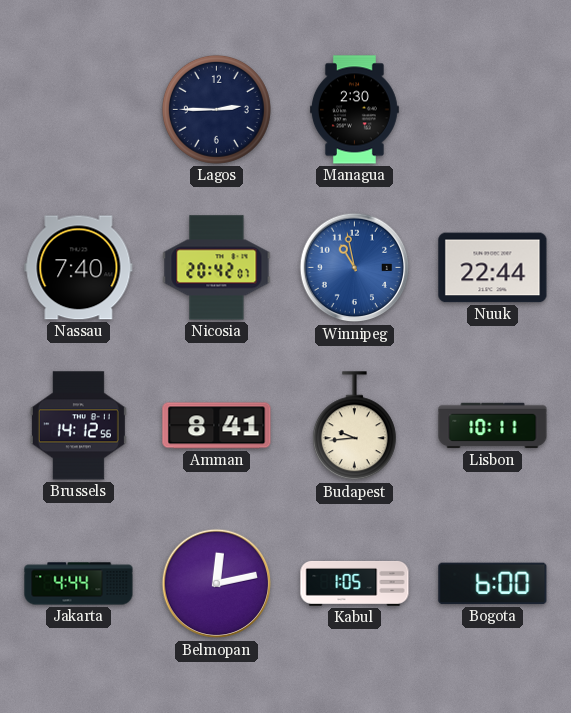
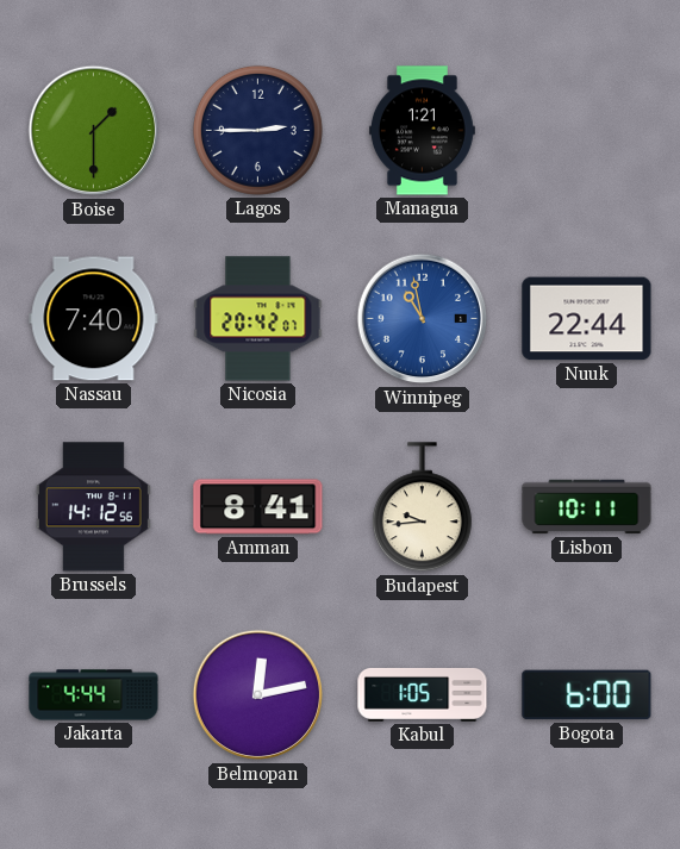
Boise: none -> 1:30
Managua: 2:30 -> 1:21
